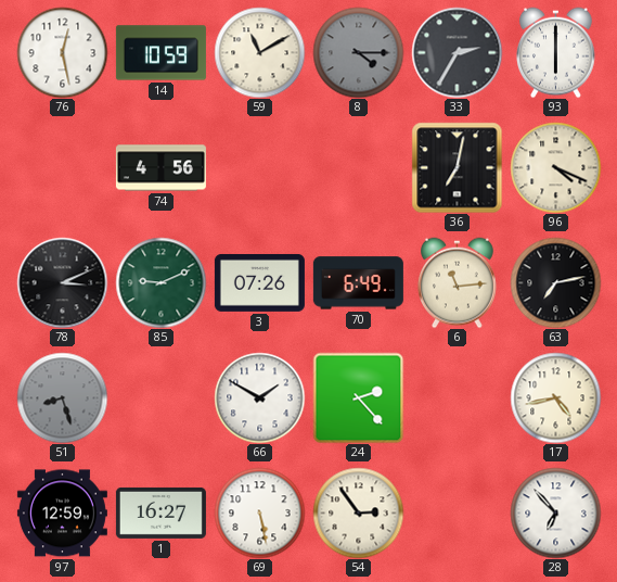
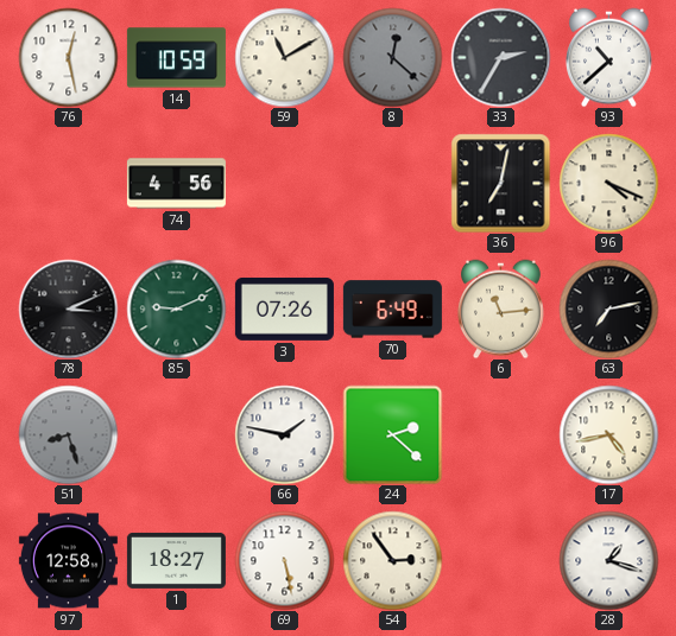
8: 4:15 -> 12:22
93: 6:00 -> 10:38
66: 1:50 -> 1:47
24: 2:23 -> 2:22
97: 12:59 -> 12:58
1: 16:27 -> 18:27
28: 6:53 -> 1:18
